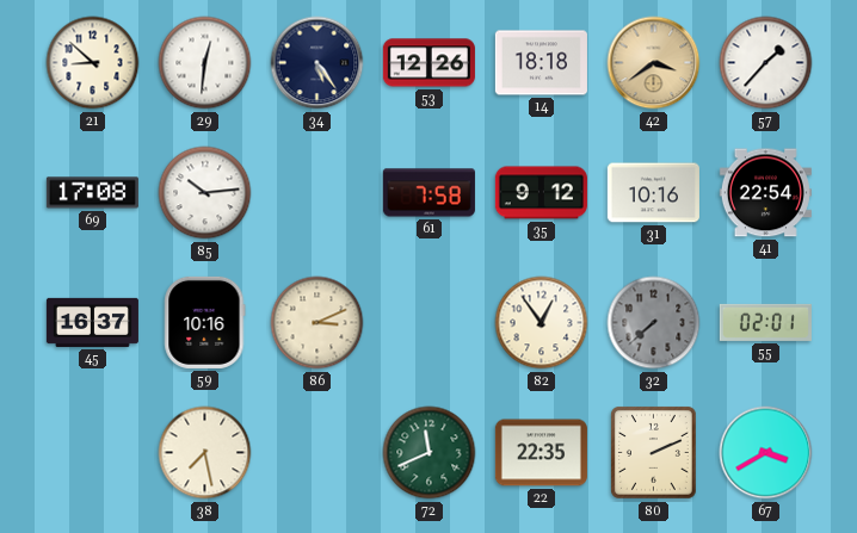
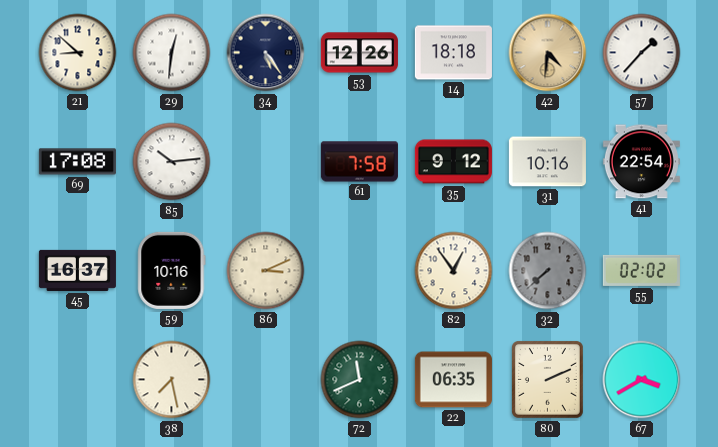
42: 3:39 -> 4:31
55: 02:01 -> 02:02
22: 22:35 -> 06:35
